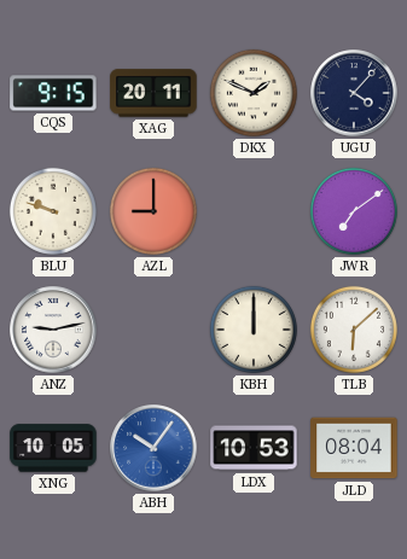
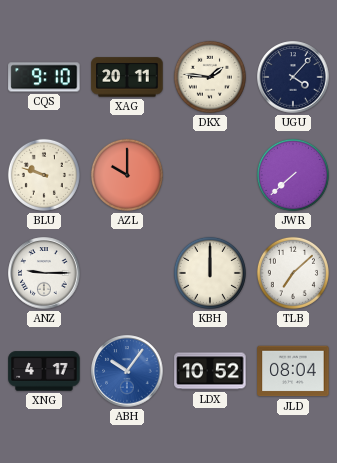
CQS: 9:15 -> 9:10
DKX: 1:49 -> 1:46
AZL: 9:00 -> 10:00
JWR: 7:09 -> 7:38
ANZ: 9:13 -> 9:15
TLB: 6:08 -> 7:08
XNG: 10:05 -> 4:17
LDX: 10:53 -> 10:52
